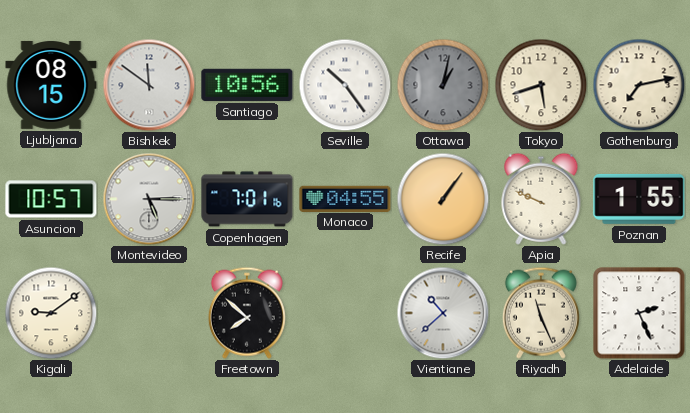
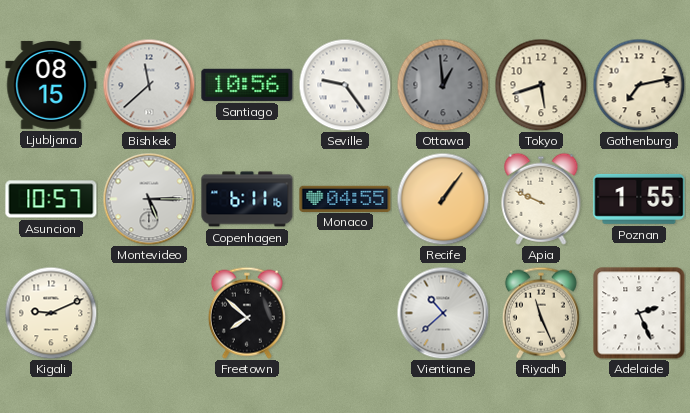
Bishkek: 11:51 -> 11:38
Seville: 10:24 -> 9:24
Ottawa: 1:02 -> 12:59
Copenhagen: 7:01 -> 6:11
Kigali: 9:09 -> 9:11
